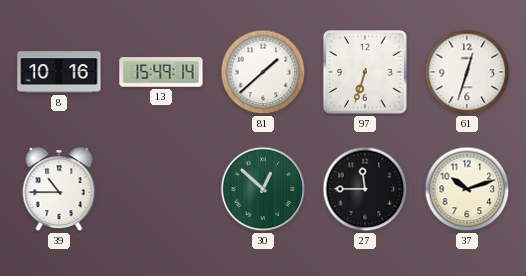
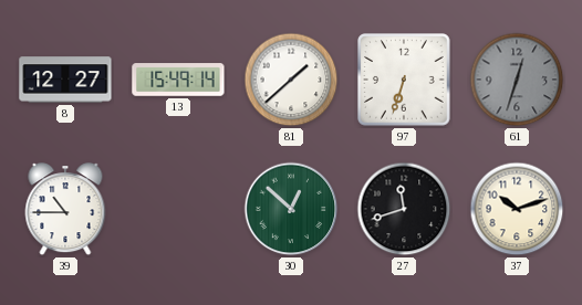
8: 10:16 -> 12:27
61 dial: white -> grey
27: 11:45 -> 11:42
